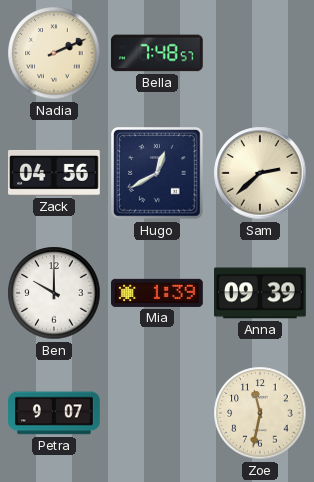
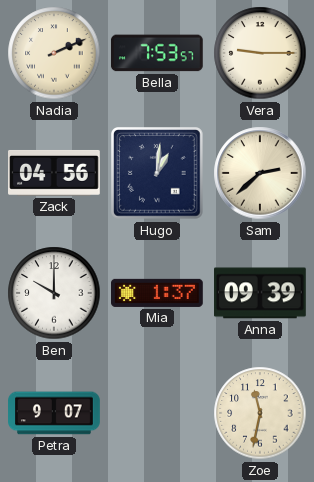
Bella: 7:48 -> 7:53
Vera: none -> 9:15
Hugo: 12:40 -> 1:01
Mia: 1:39 -> 1:37
